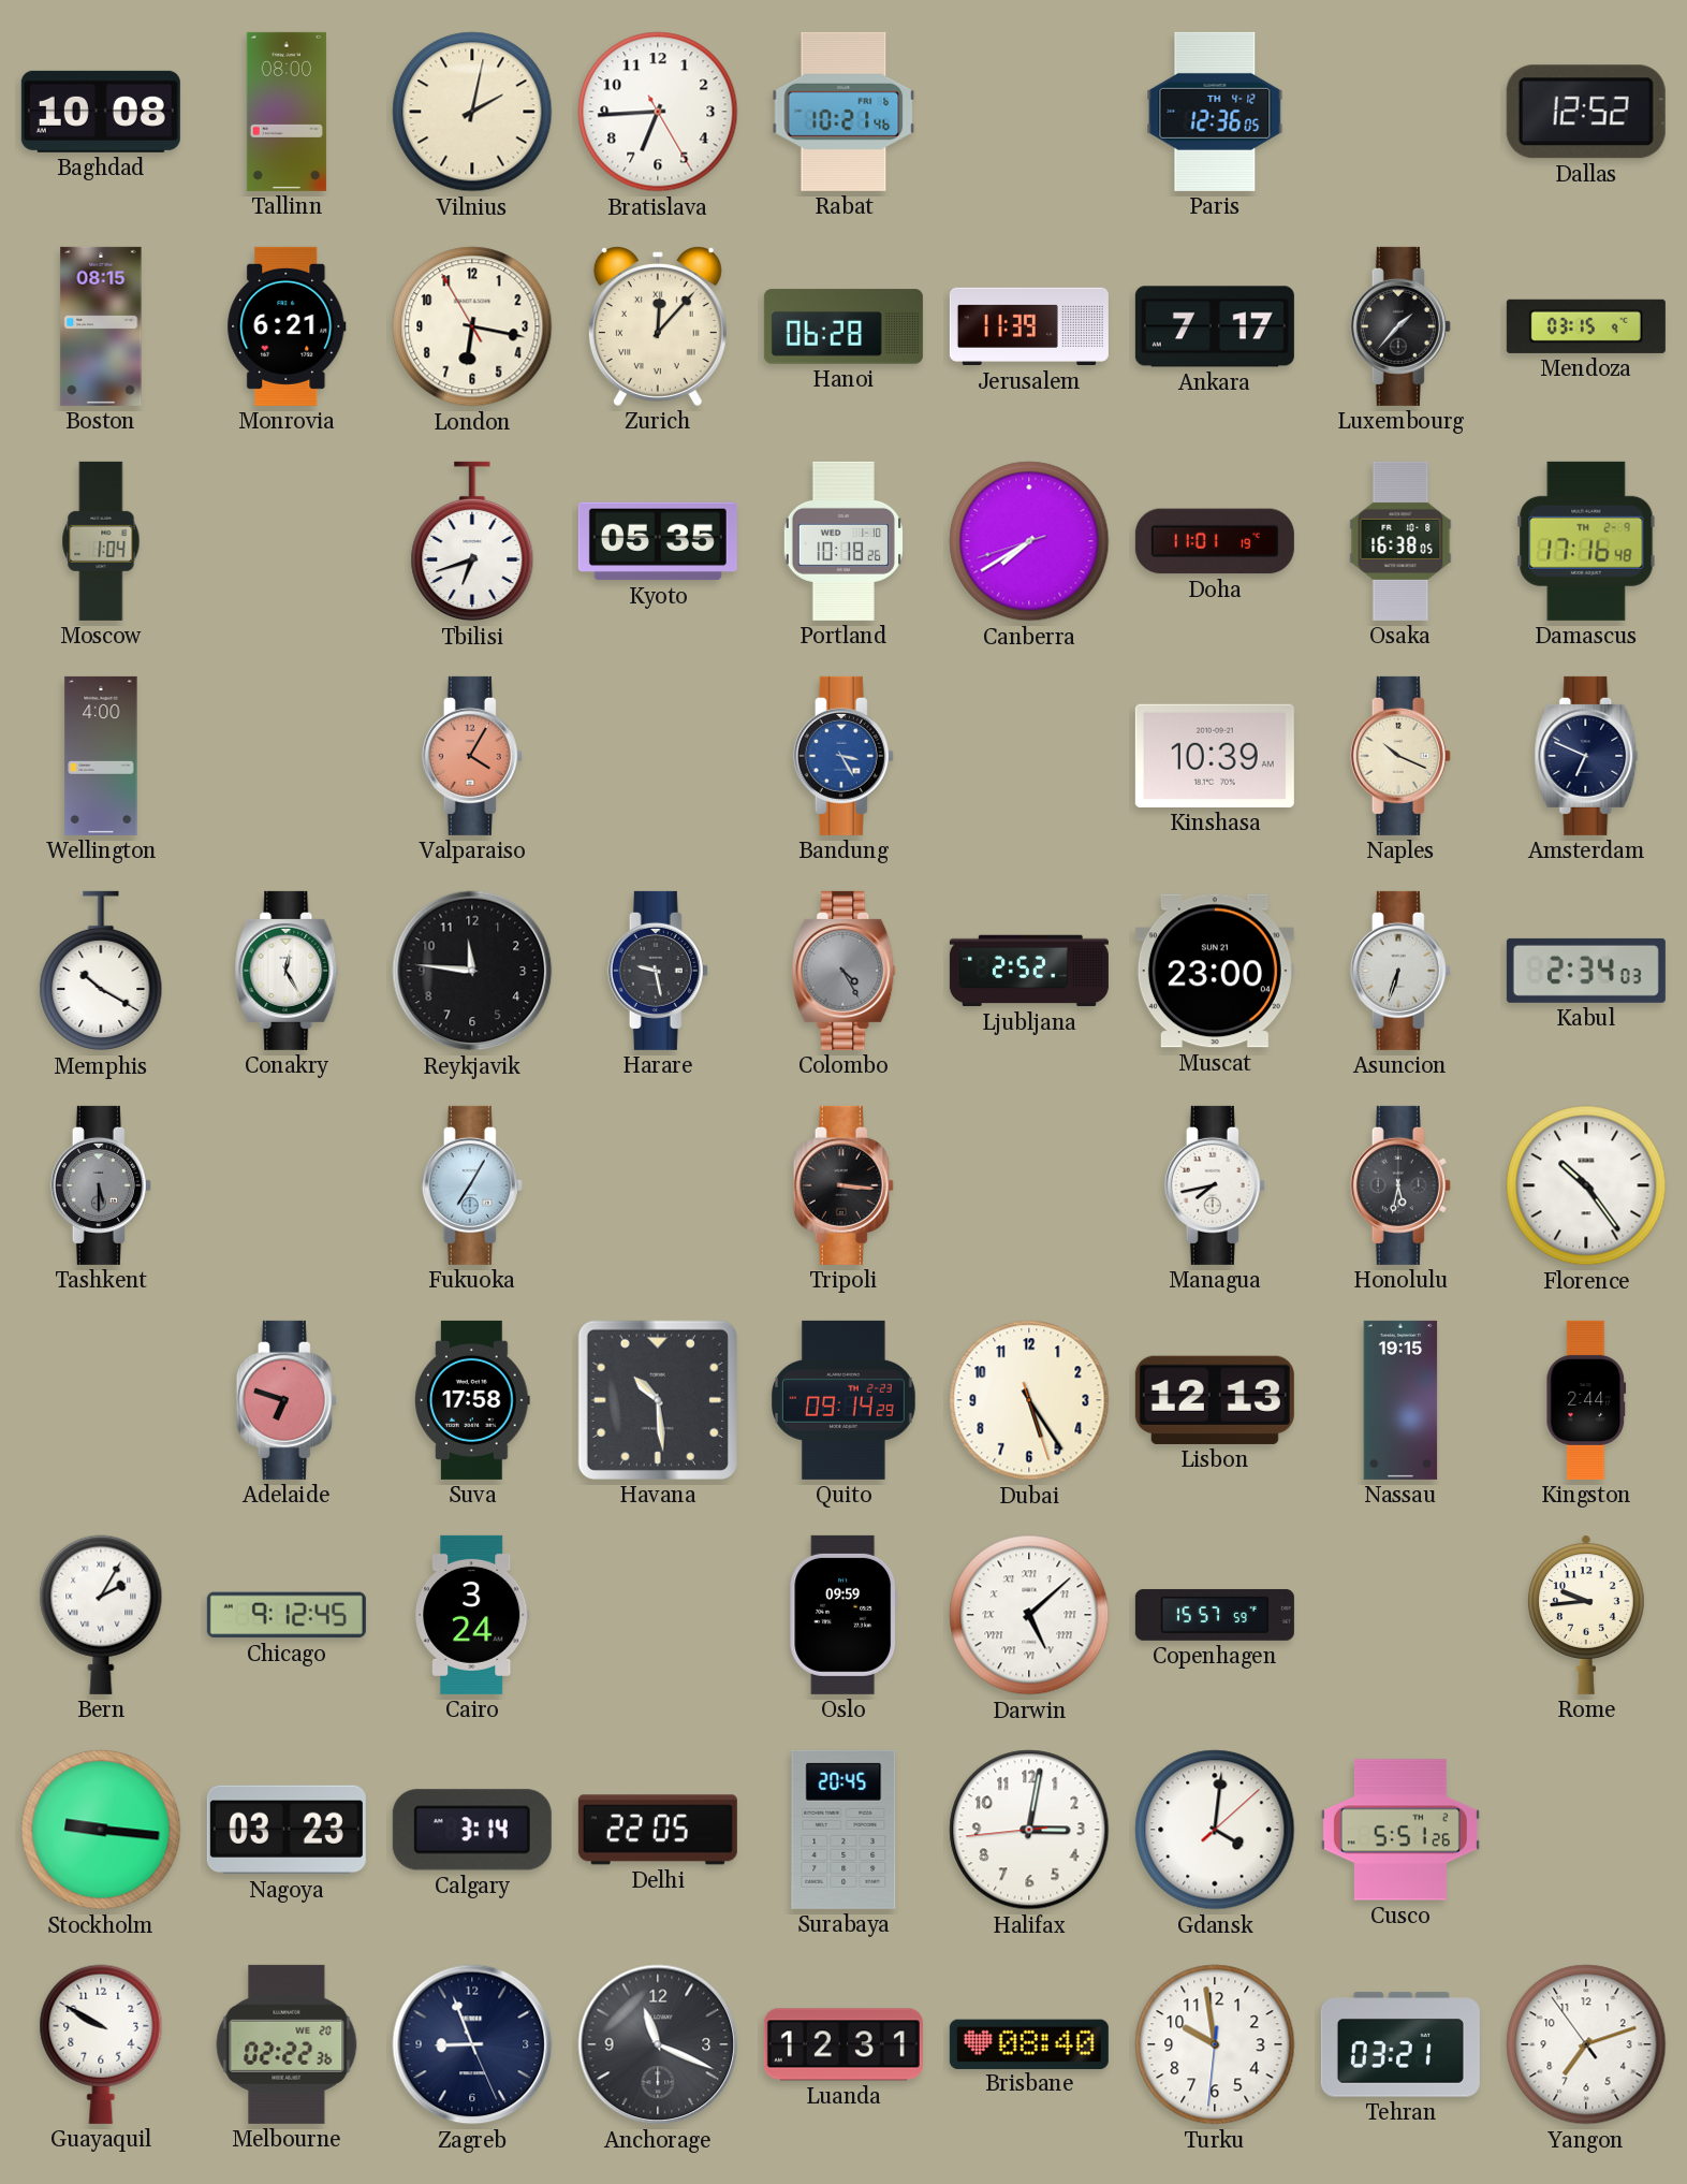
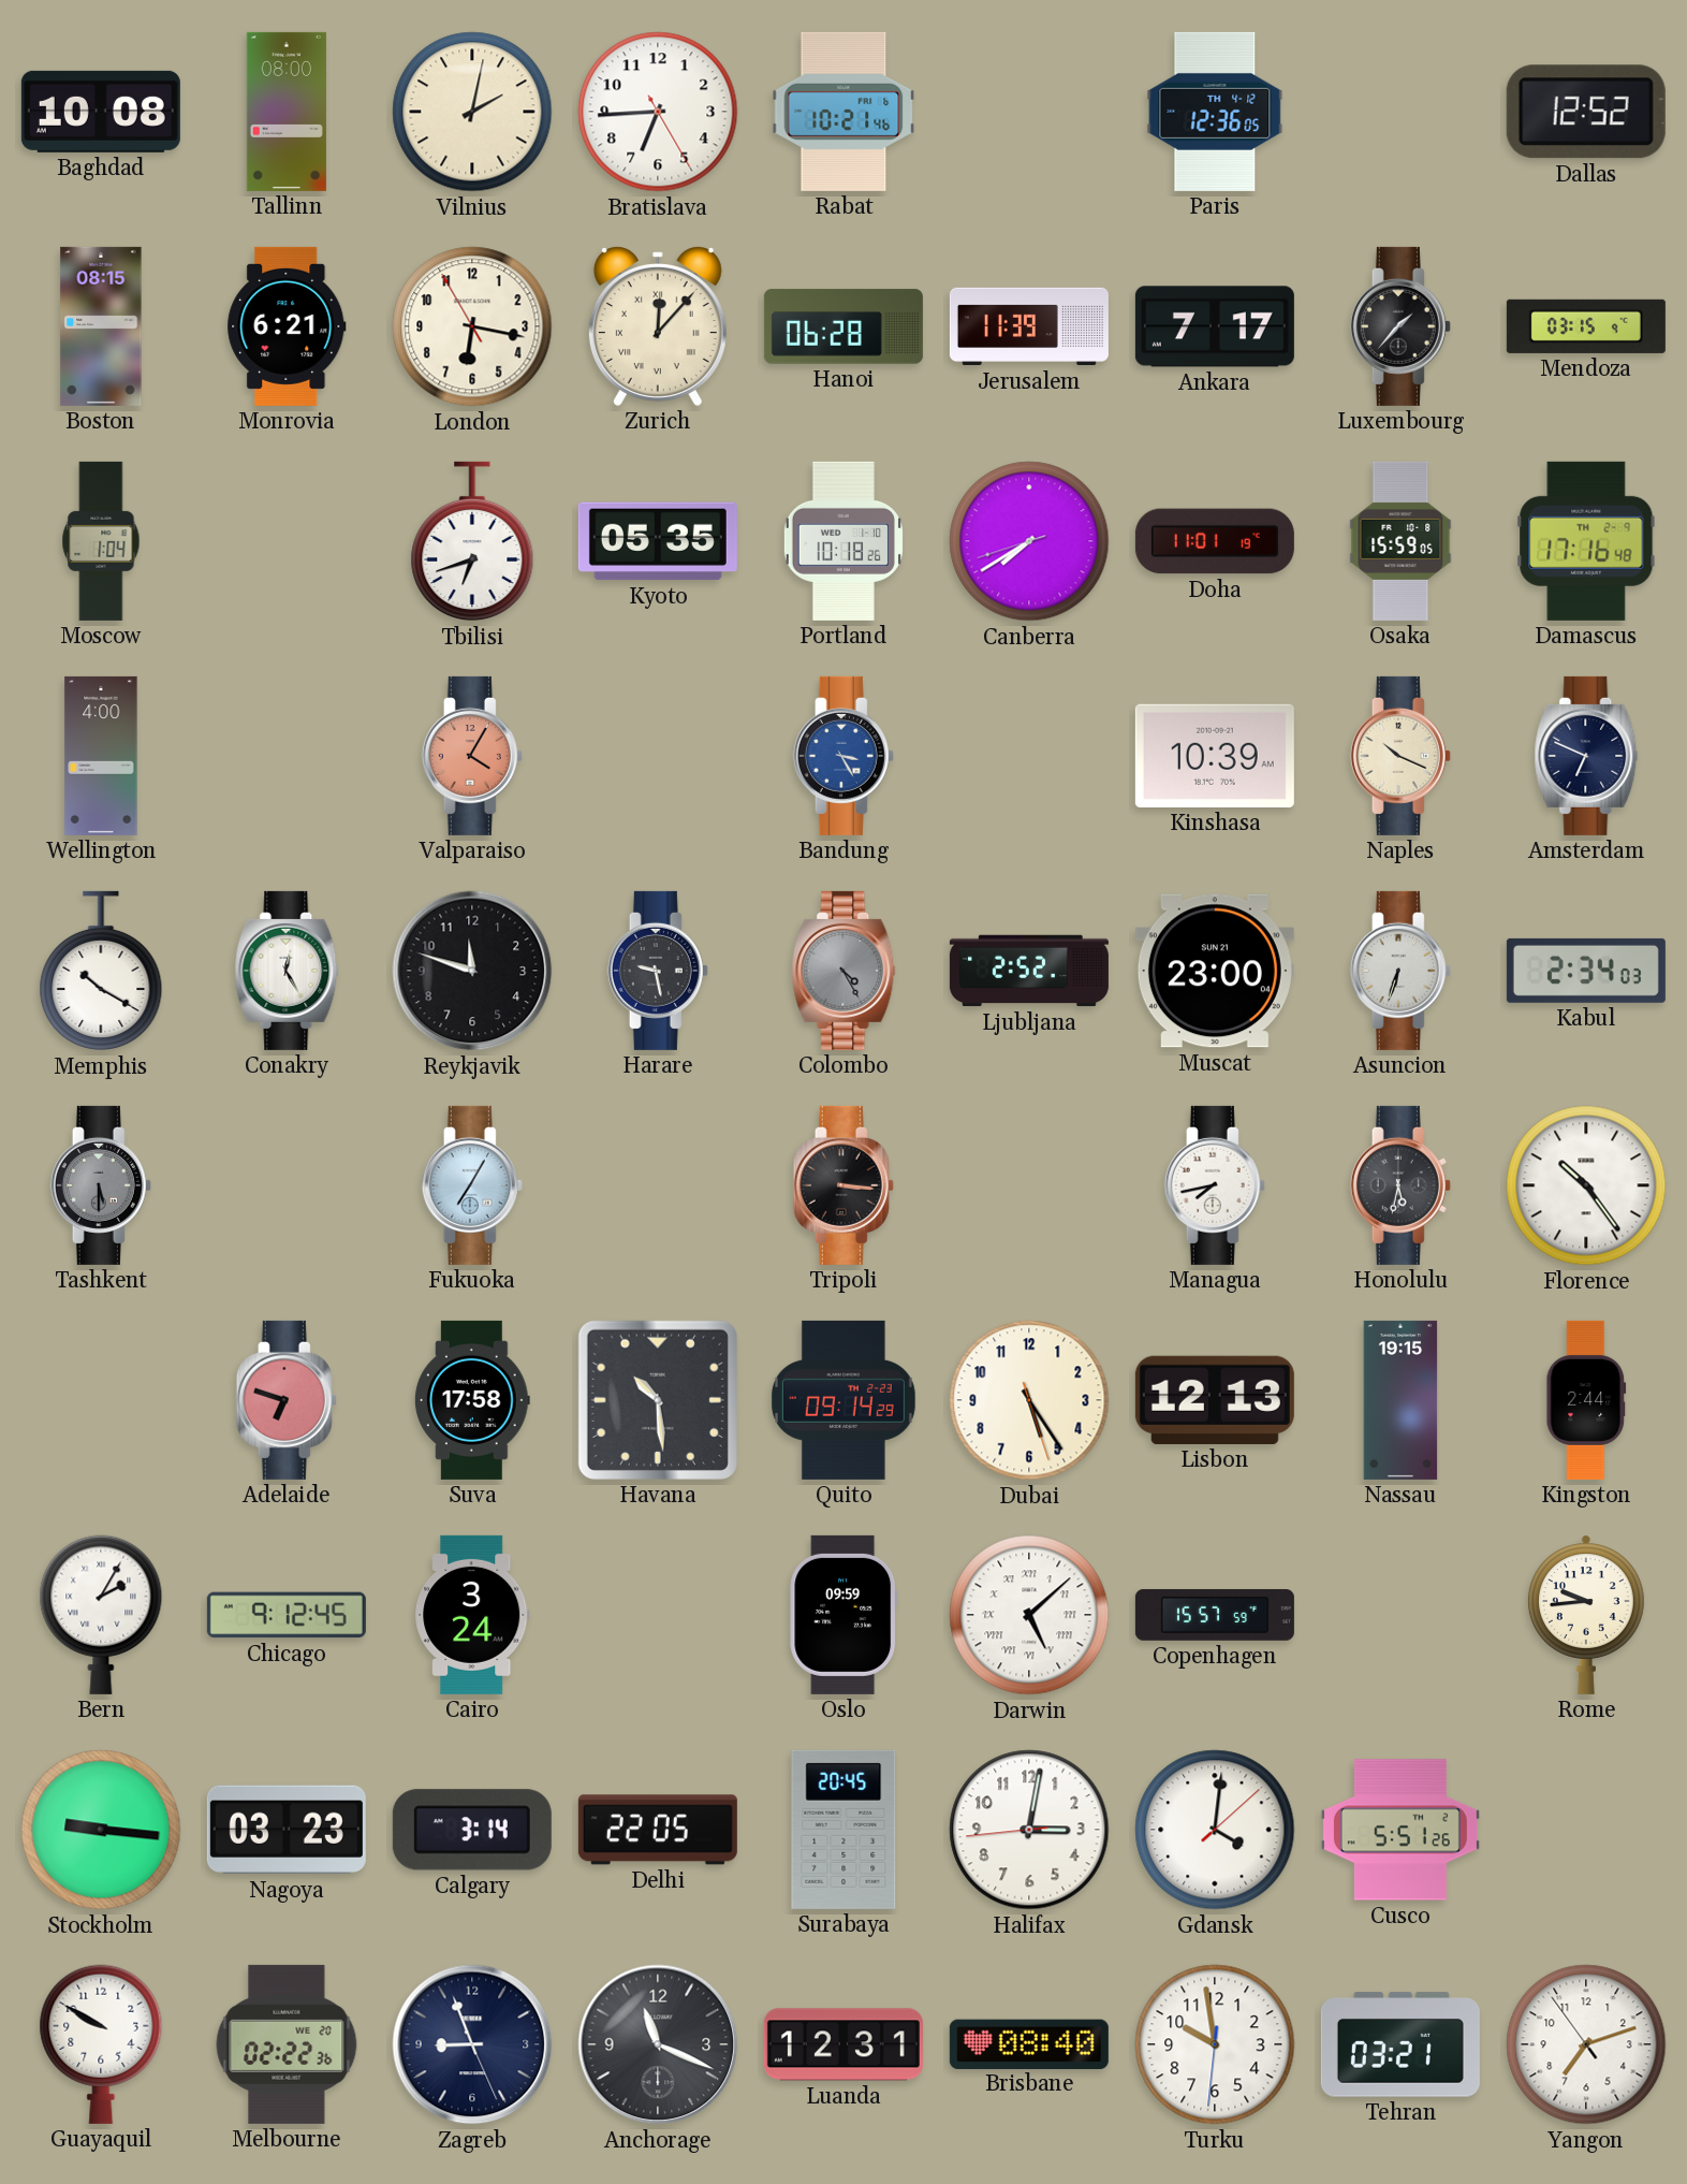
Osaka: 16:38 -> 15:59
Reykjavik: 11:46 -> 11:48
